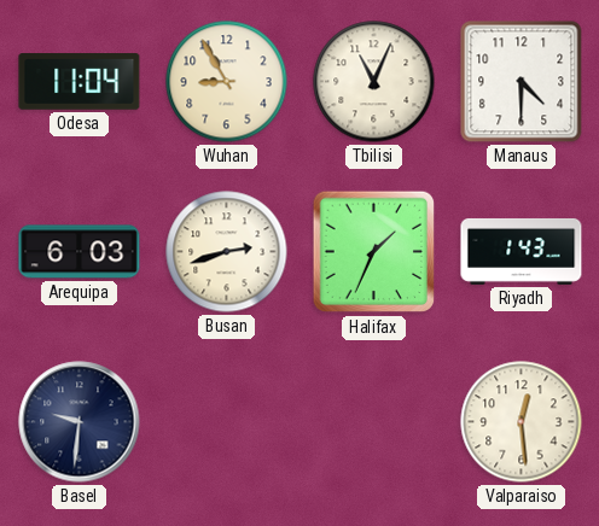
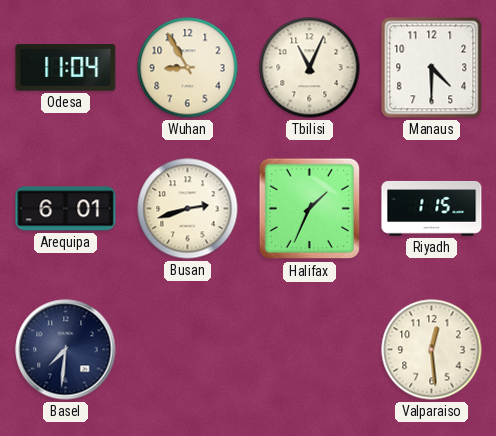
Arequipa: 6:03 -> 6:01
Riyadh: 1:43 -> 1:15
Basel: 9:31 -> 7:31
